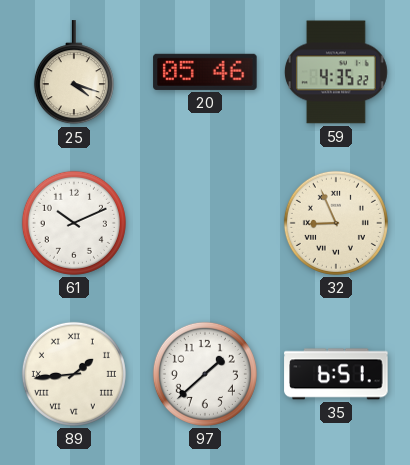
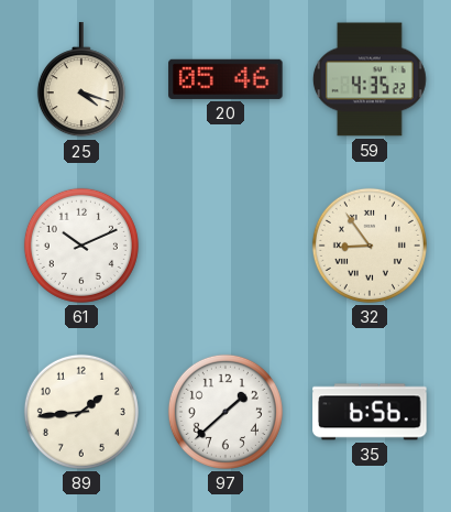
32: 8:56 -> 8:54
89 numerals: Roman -> Arabic
35: 6:51 -> 6:56
